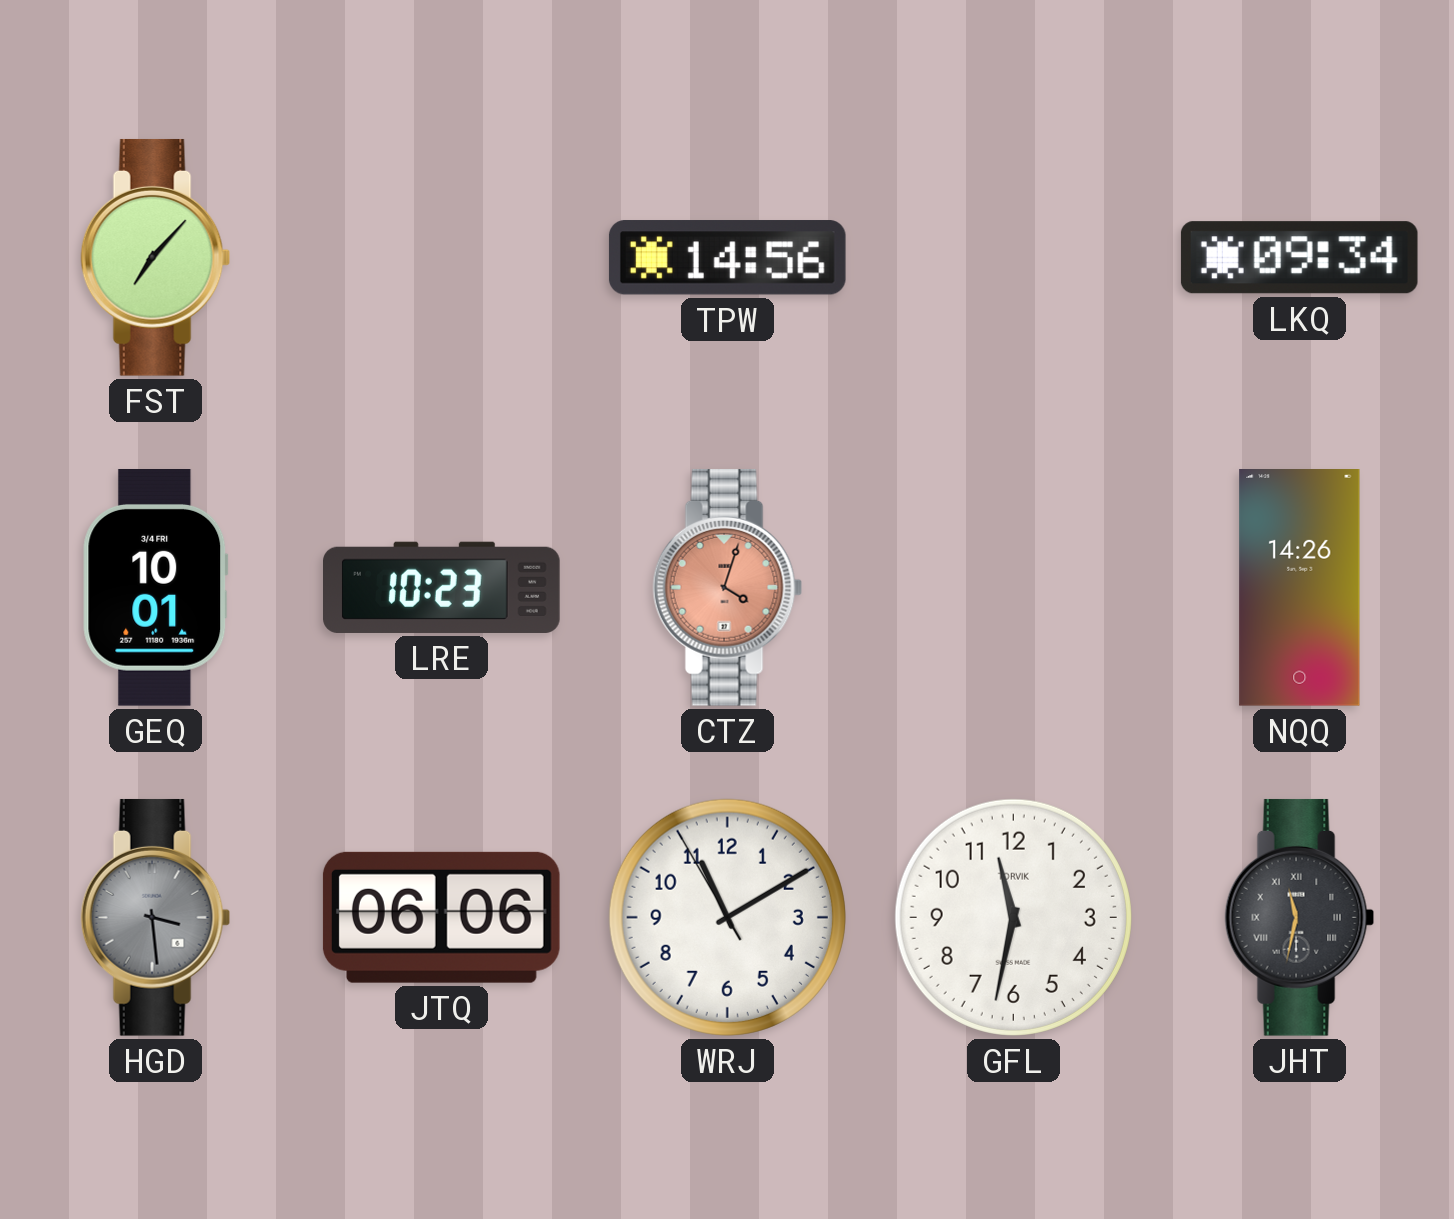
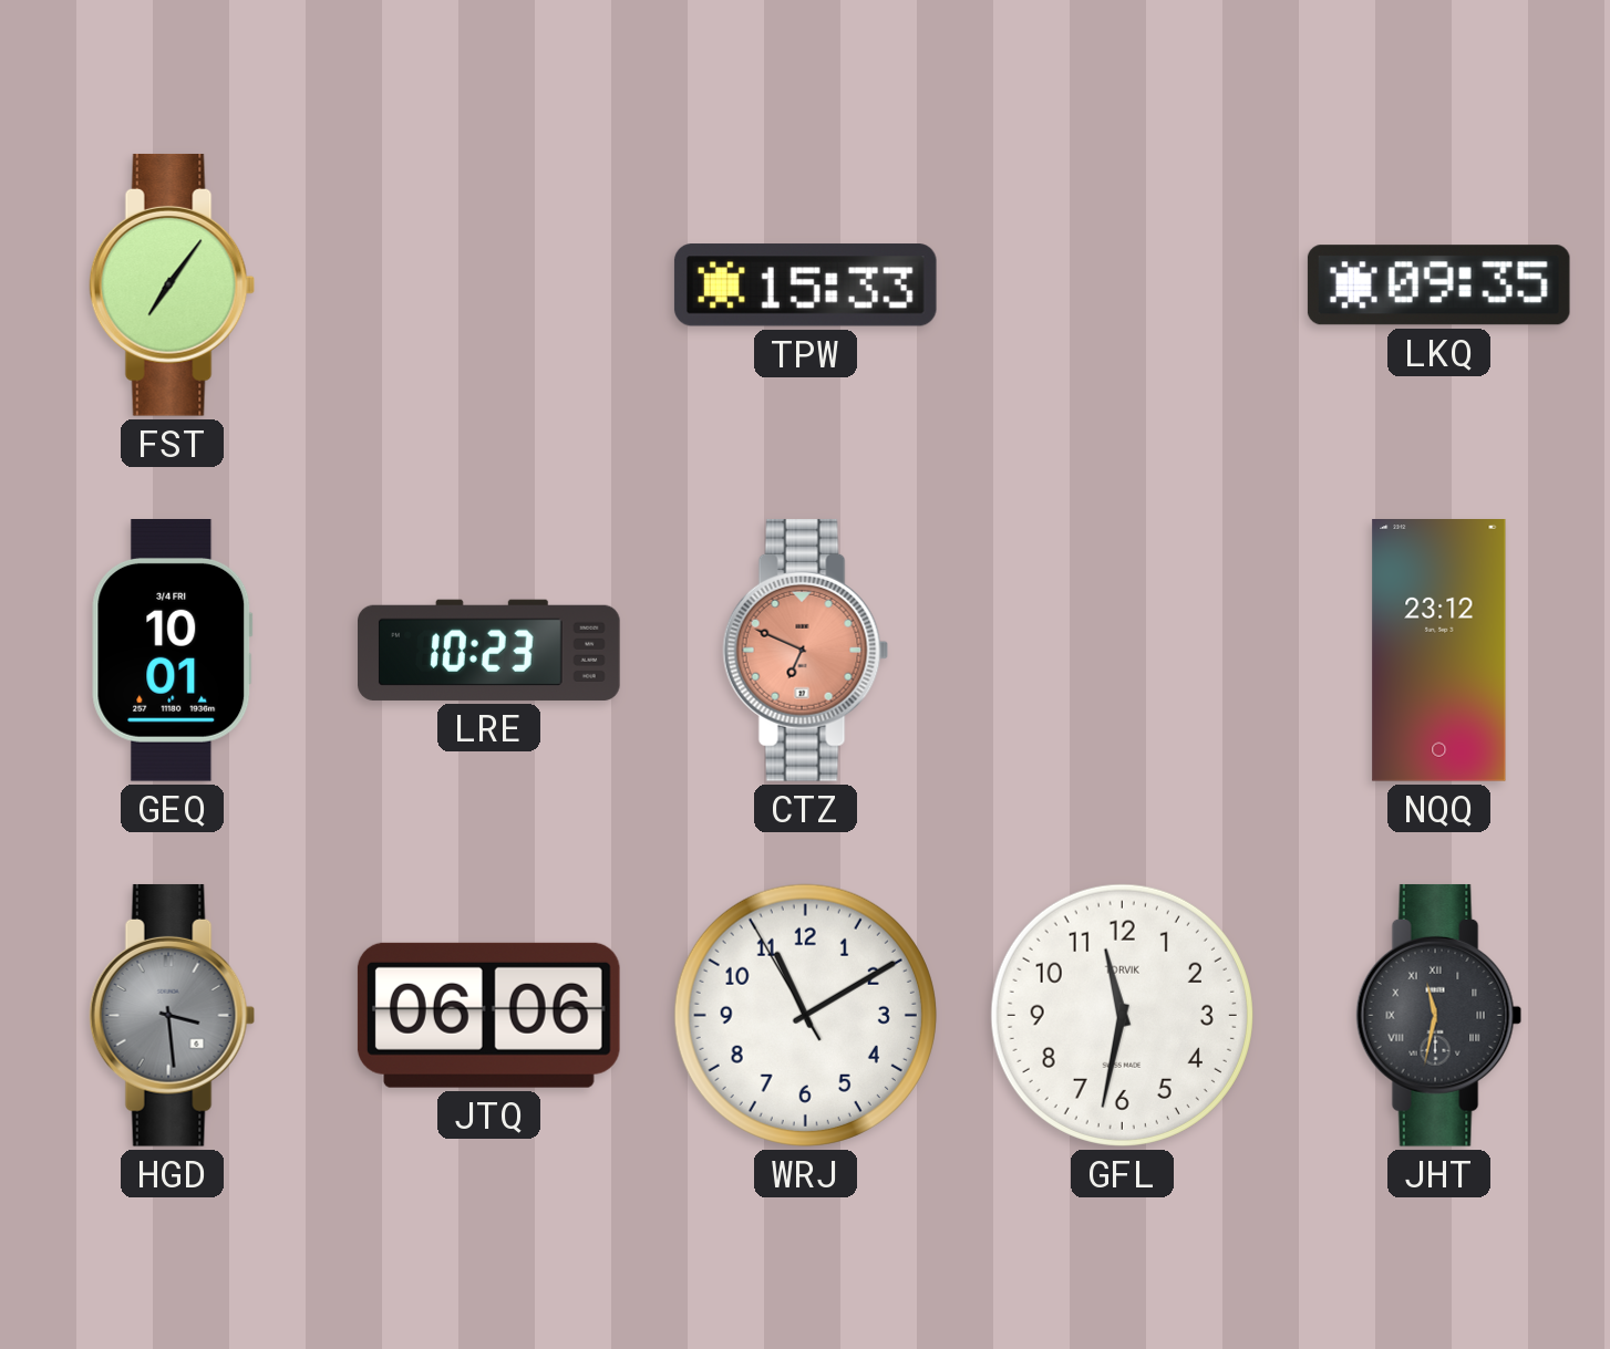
FST: 7:07 -> 7:06
TPW: 14:56 -> 15:33
LKQ: 09:34 -> 09:35
CTZ: 4:03 -> 6:49
NQQ: 14:26 -> 23:12
